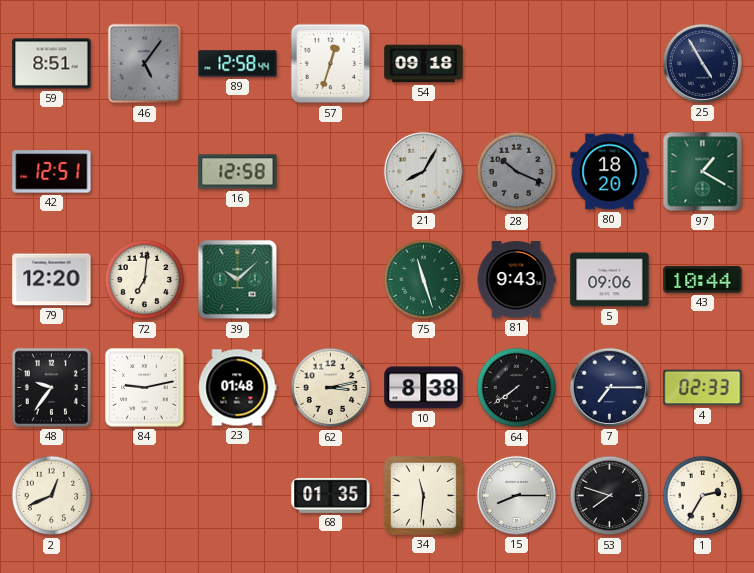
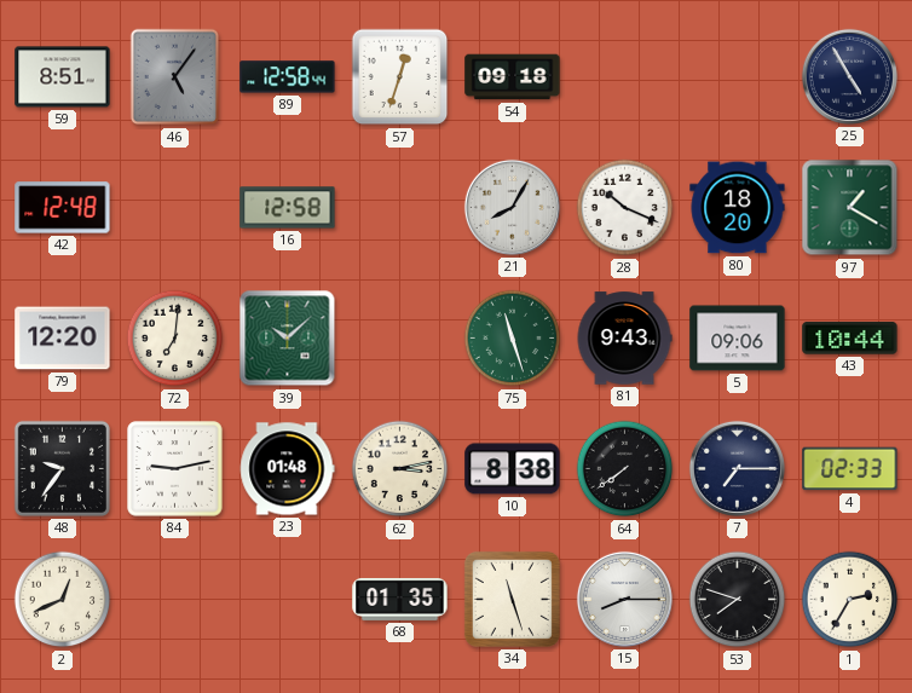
42: 12:51 -> 12:48
28 dial: grey -> white
34: 11:31 -> 11:27
